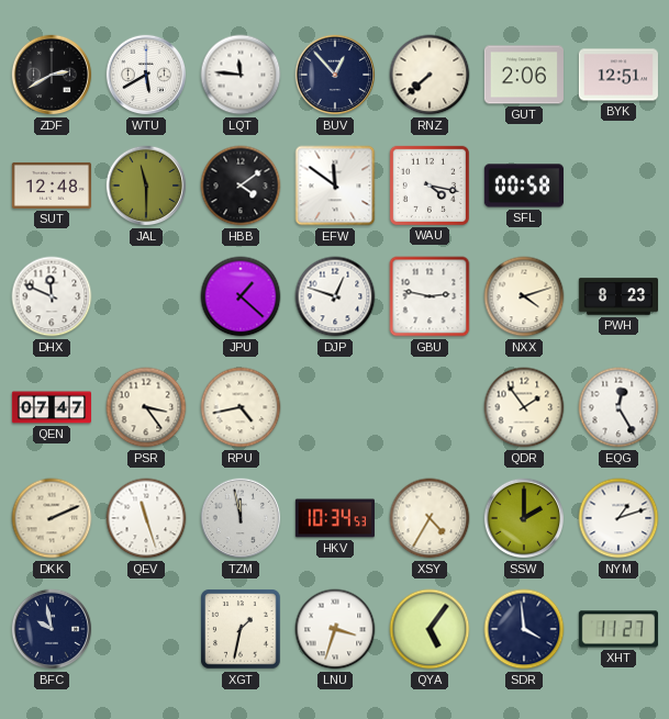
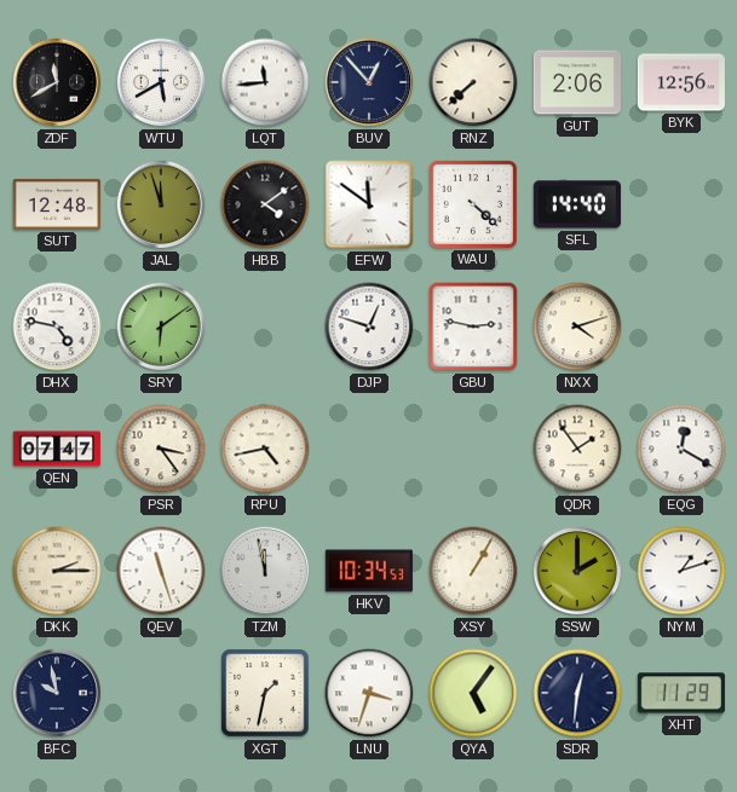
ZDF: 2:40 -> 11:40
LQT: 11:46 -> 11:44
BYK: 12:51 -> 12:56
JAL: 11:30 -> 11:57
WAU: 4:17 -> 4:22
SFL: 00:58 -> 14:40
DHX: 11:49 -> 4:47
SRY: none -> 6:09
JPU: 1:22 -> none
PWH: 8:23 -> none
EQG: 12:25 -> 12:20
DKK: 2:11 -> 2:15
XSY: 4:35 -> 1:05
SDR: 3:59 -> 12:31
XHT: 11:27 -> 11:29
